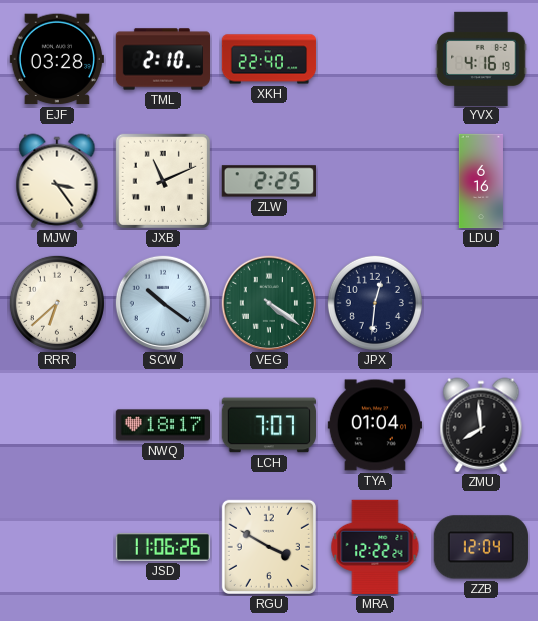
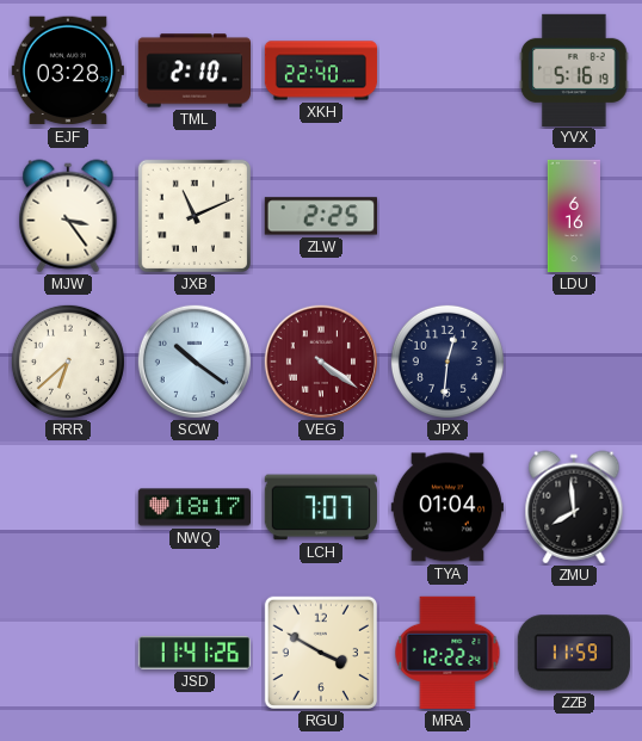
YVX: 4:16 -> 5:16
VEG dial: green -> burgundy
JSD: 11:06 -> 11:41
ZZB: 12:04 -> 11:59
